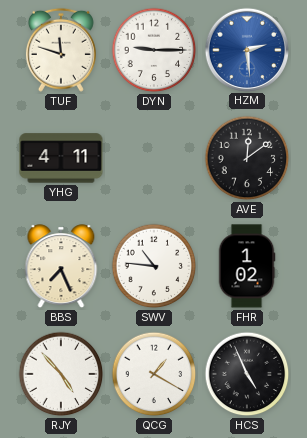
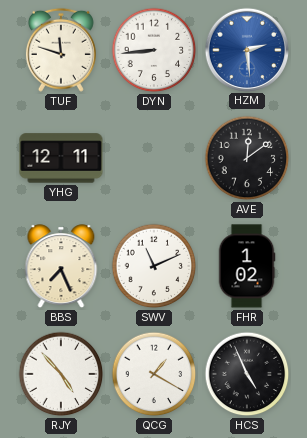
DYN: 9:15 -> 8:44
YHG: 4:11 -> 12:11
SWV: 10:46 -> 11:11
